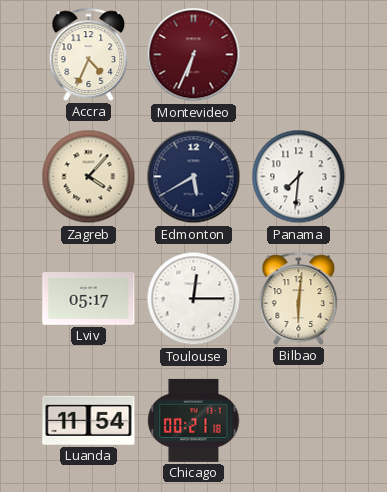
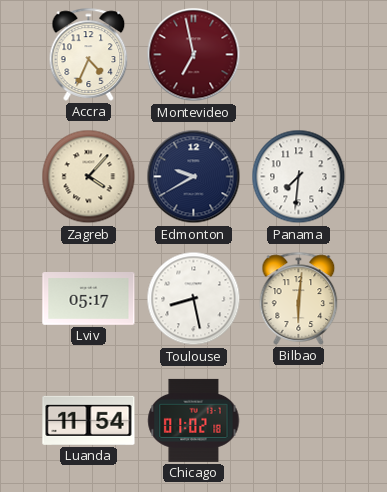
Montevideo: 6:34 -> 6:58
Edmonton: 5:40 -> 9:40
Toulouse: 12:15 -> 8:28
Chicago: 00:21 -> 01:02
